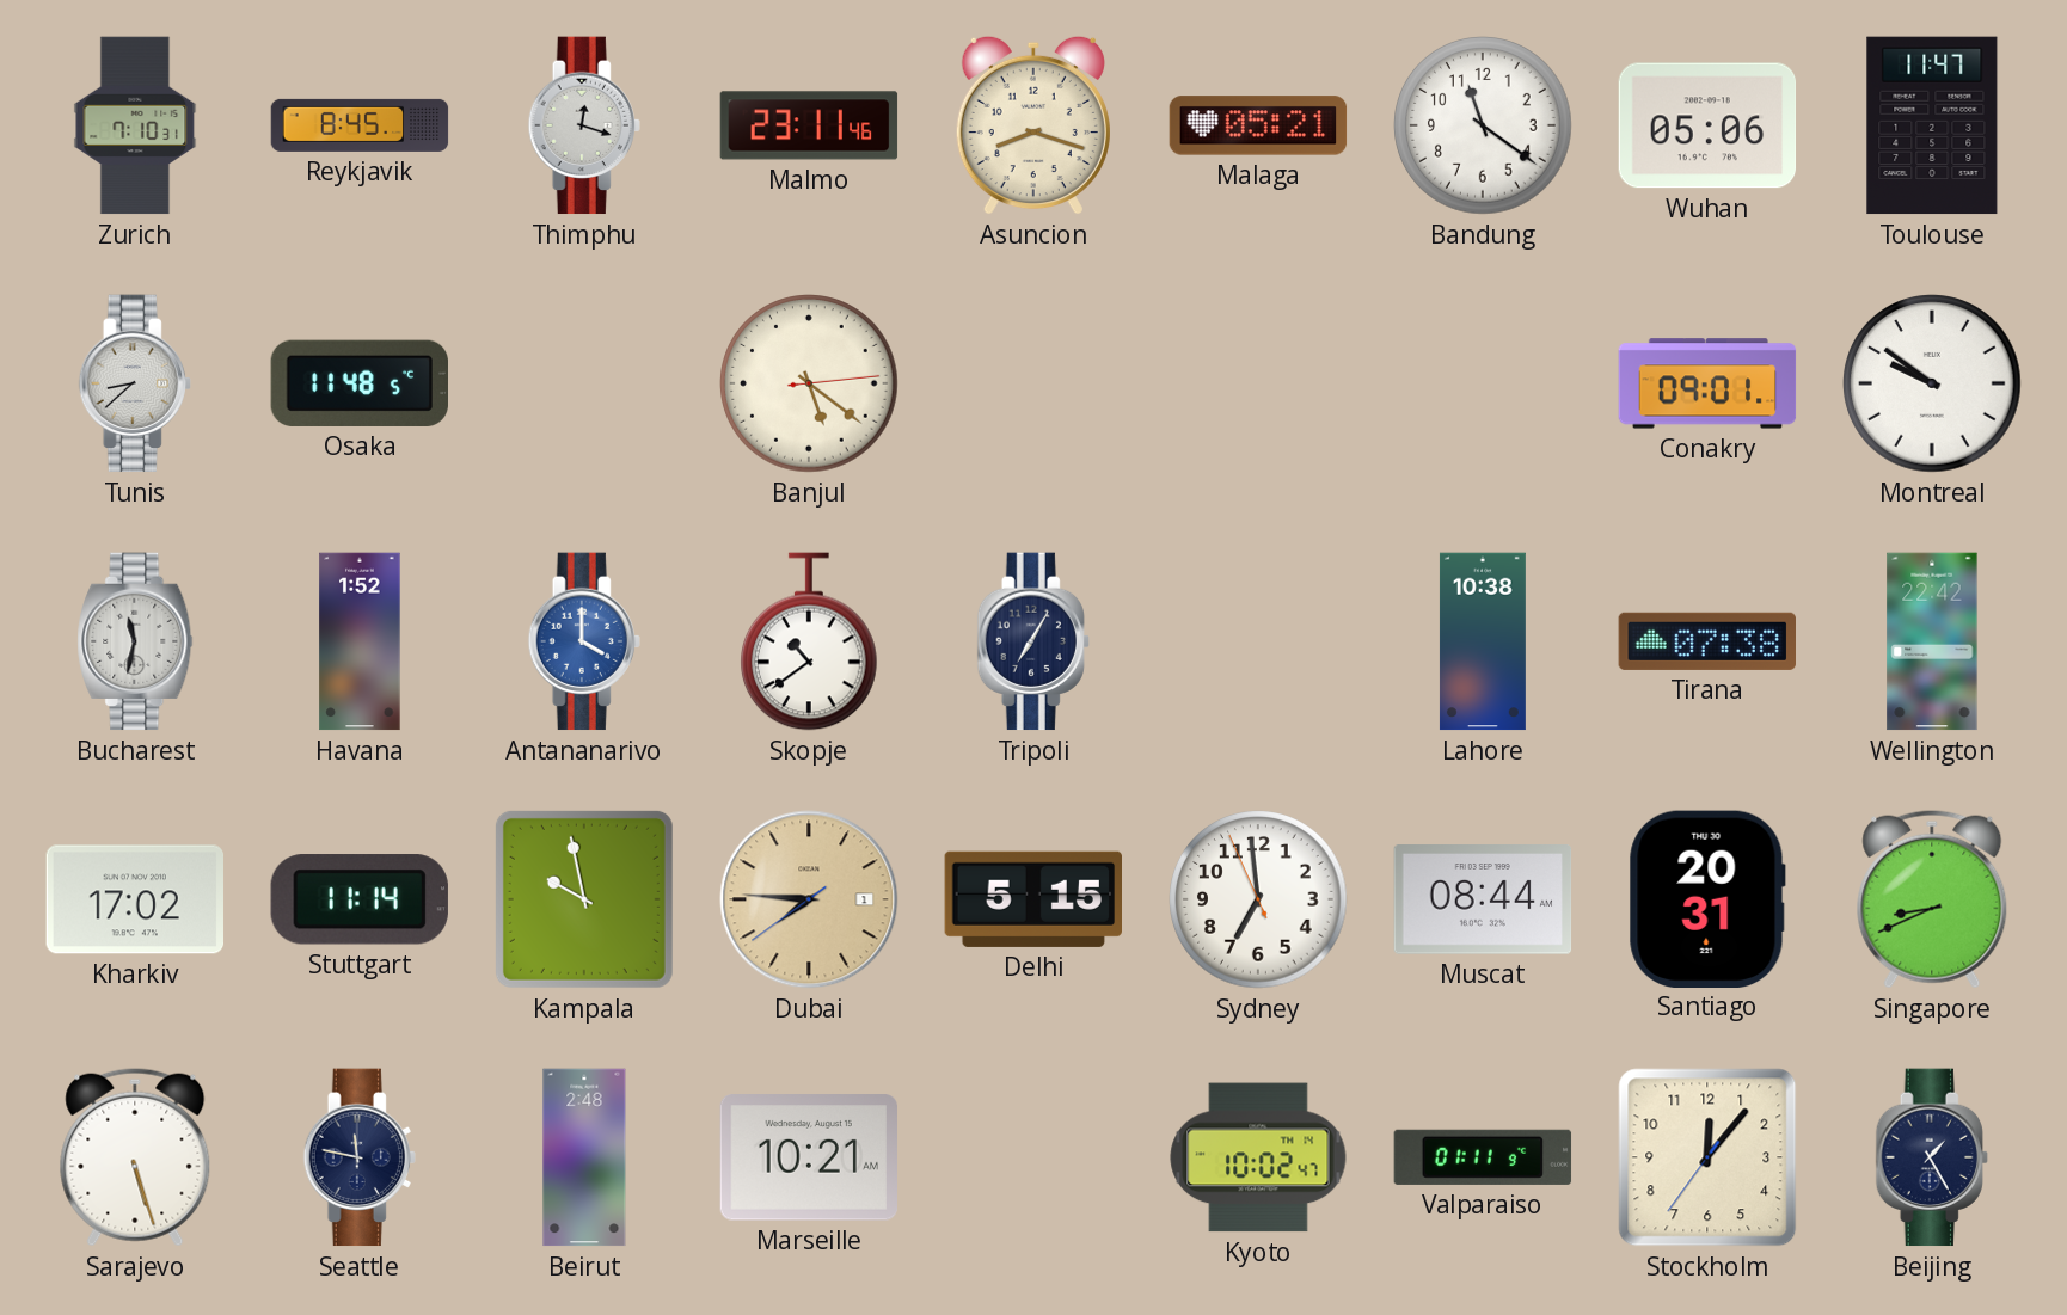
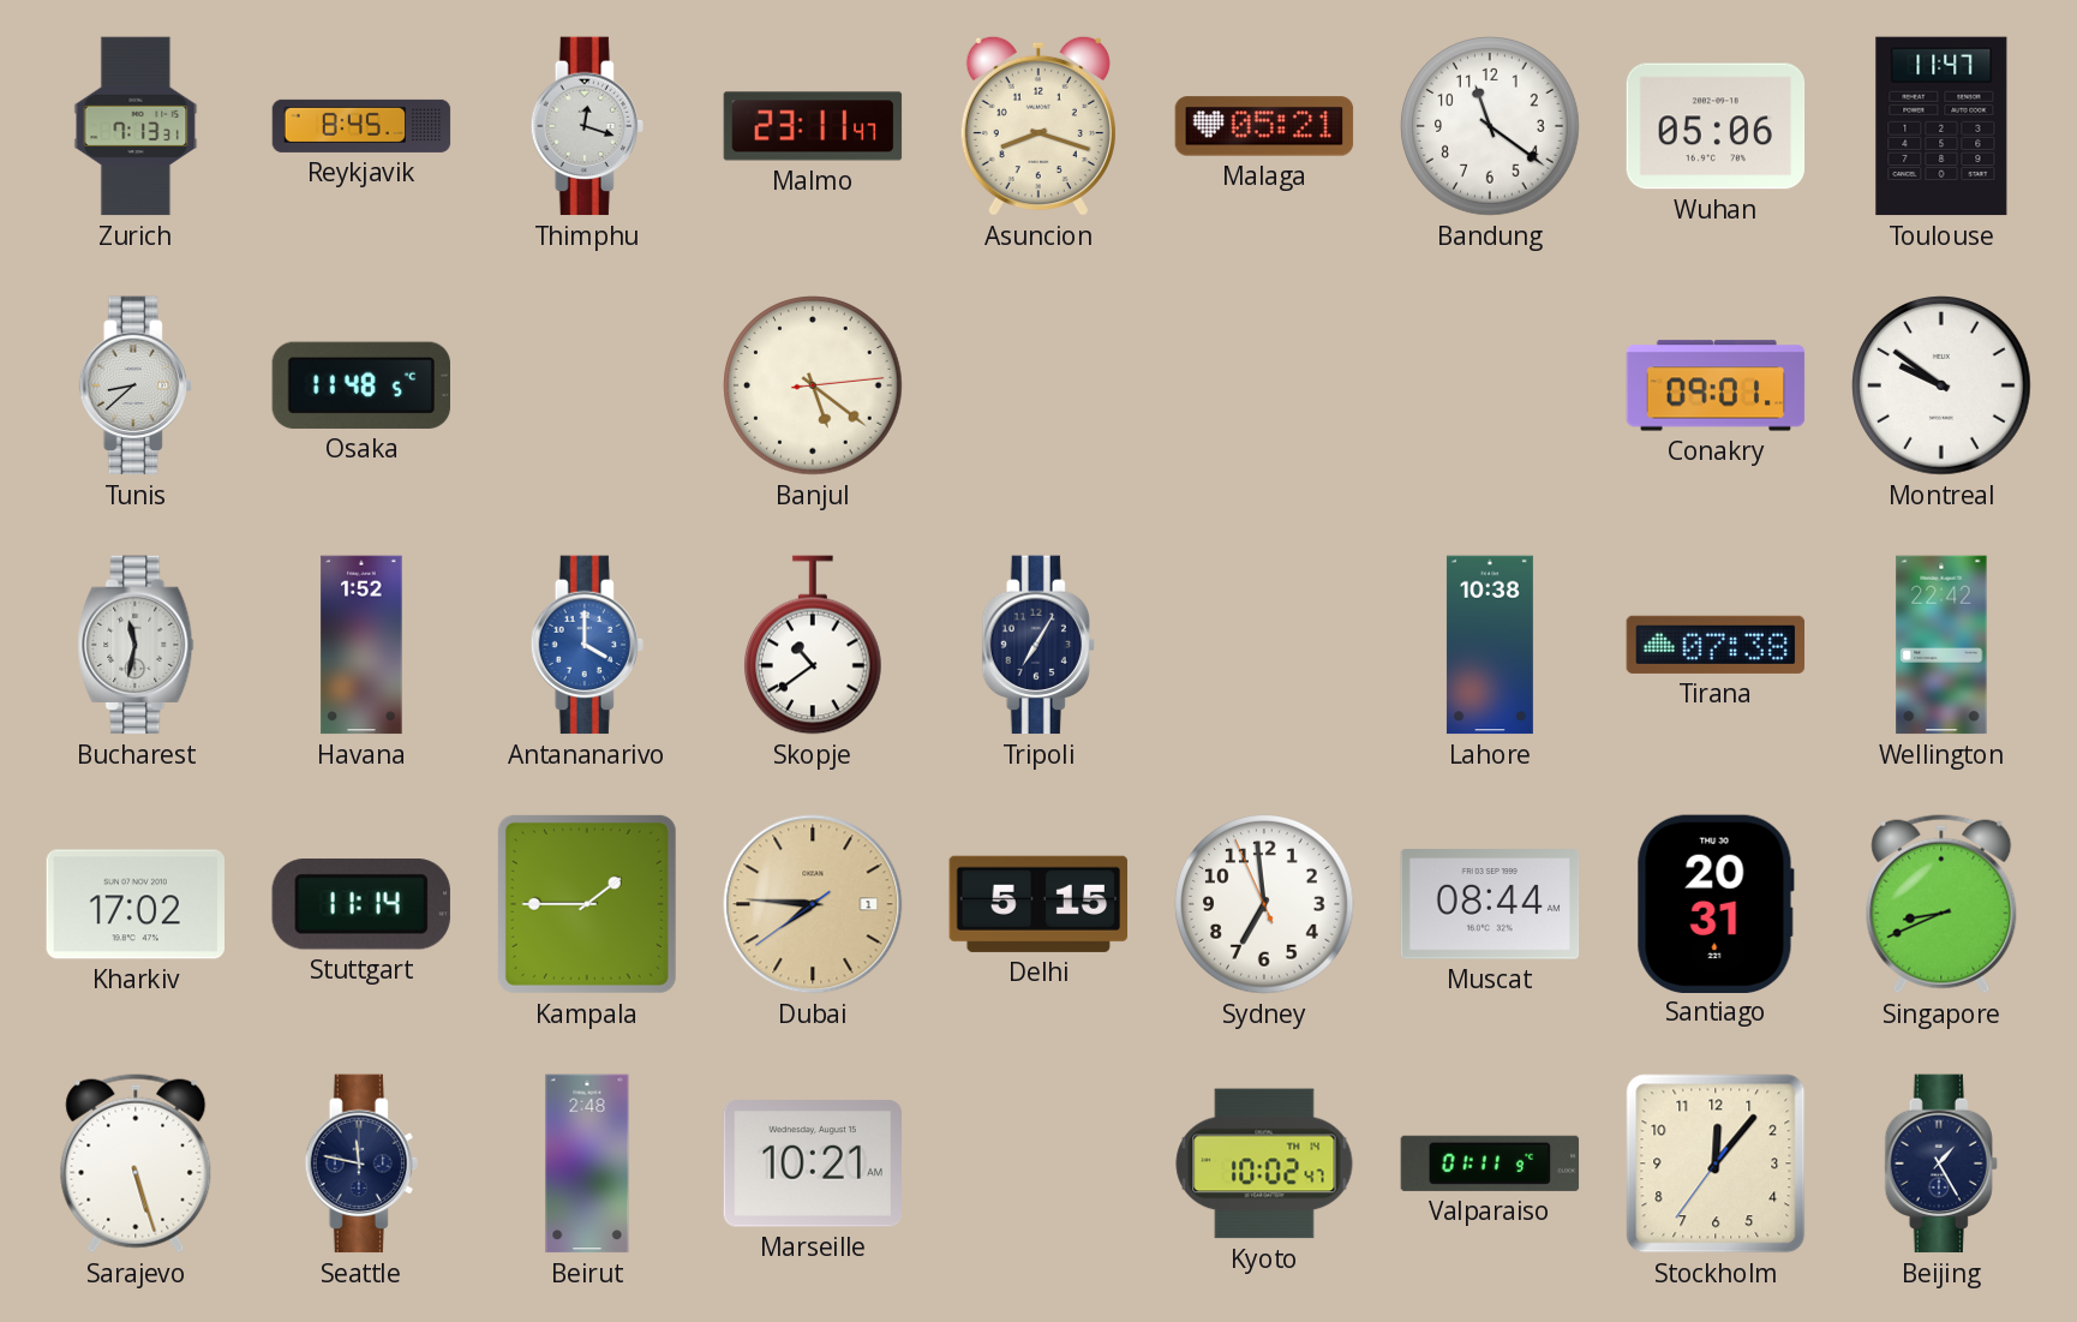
Zurich: 7:10 -> 7:13
Malmo: 23:11:46 -> 23:11:47
Kampala: 9:58 -> 1:45
